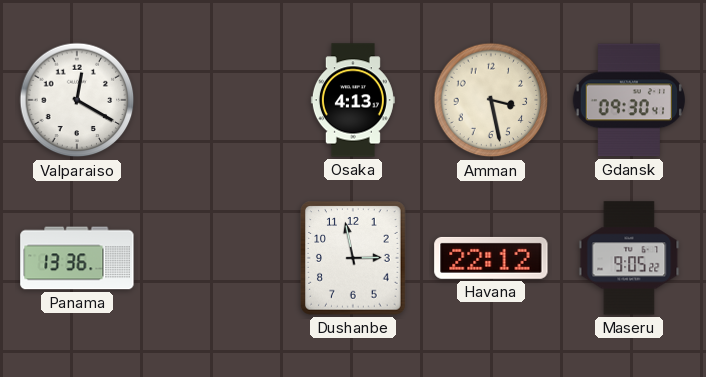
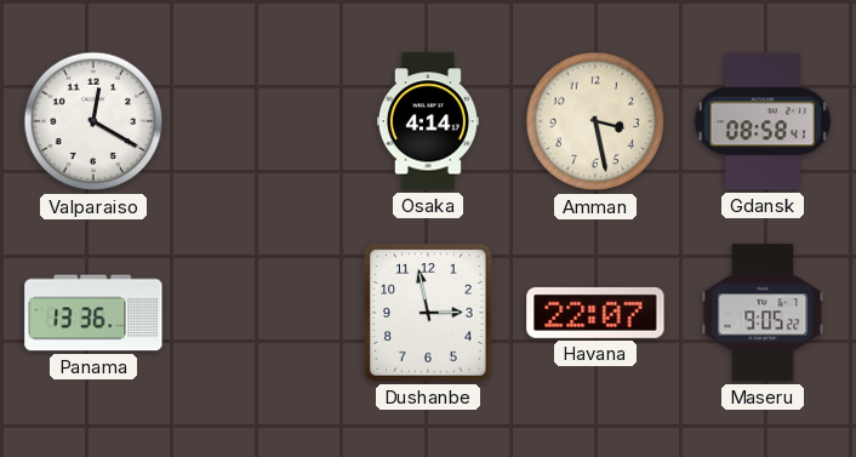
Osaka: 4:13 -> 4:14
Gdansk: 09:30 -> 08:58
Havana: 22:12 -> 22:07
